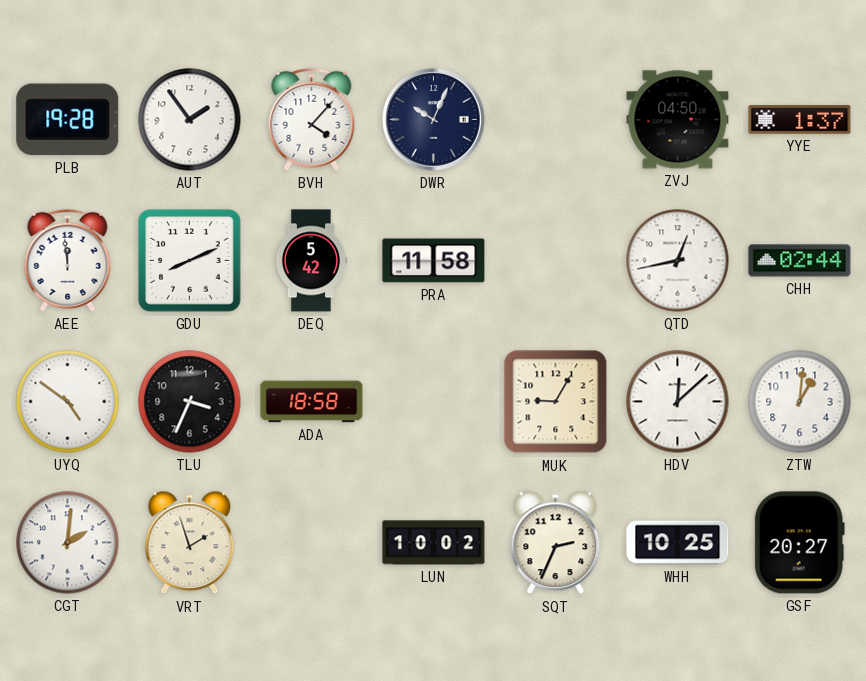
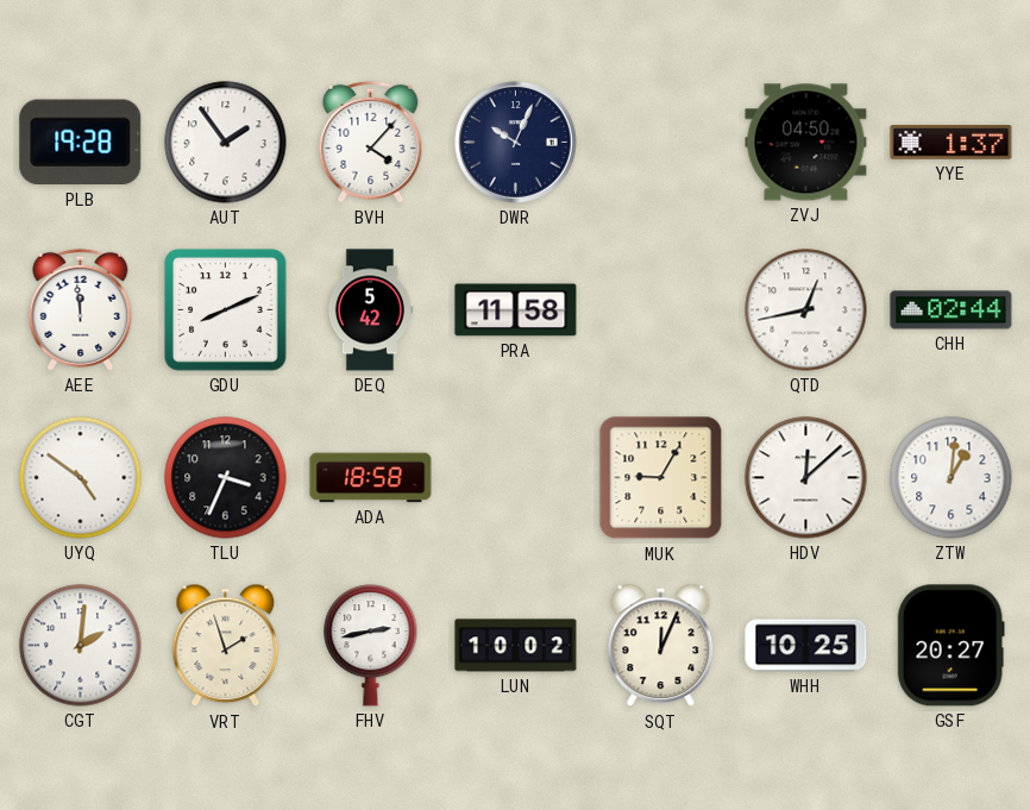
FHV: none -> 2:43
SQT: 2:34 -> 12:04
